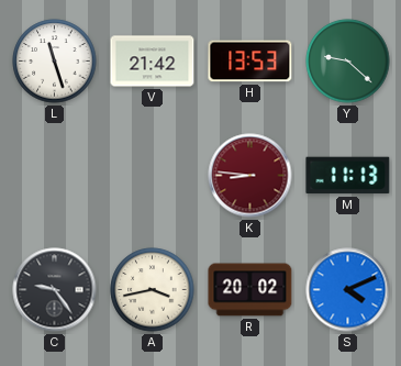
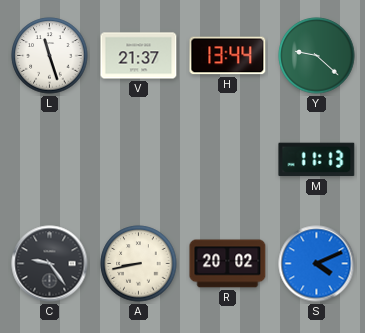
V: 21:42 -> 21:37
H: 13:53 -> 13:44
K: 8:46 -> none
A: 3:43 -> 8:43
